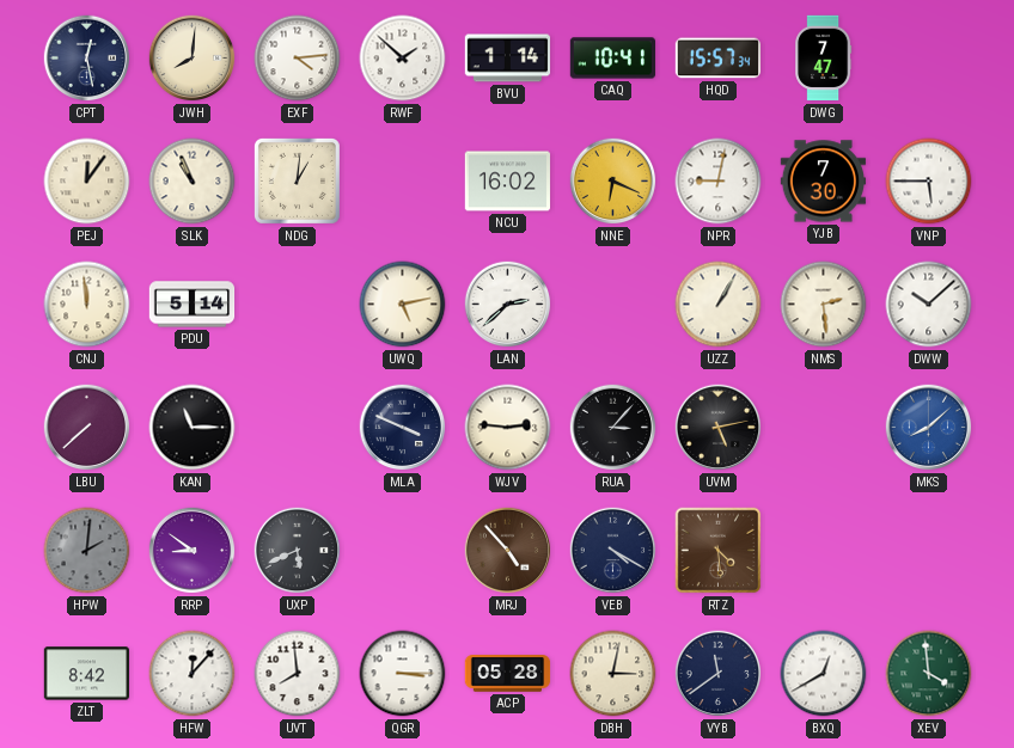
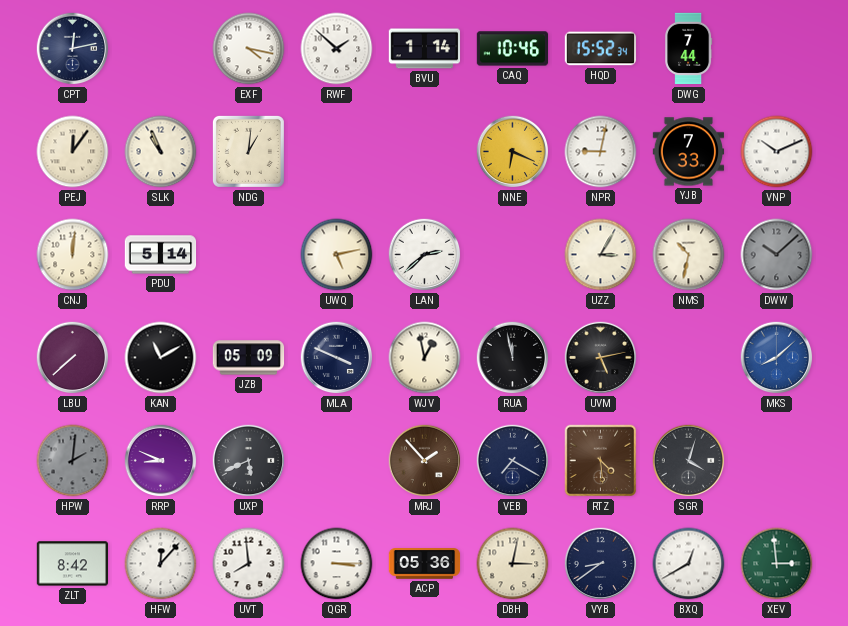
CPT: 12:28 -> 12:13
JWH: 8:01 -> none
EXF: 4:14 -> 4:17
CAQ: 10:41 -> 10:46
HQD: 15:57 -> 15:52
DWG: 7:47 -> 7:44
NCU: 16:02 -> none
YJB: 7:30 -> 7:33
VNP: 5:45 -> 10:11
CNJ: 11:59 -> 12:01
UZZ: 1:05 -> 3:05
NMS: 2:29 -> 10:32
DWW dial: white -> grey
KAN: 11:15 -> 11:10
JZB: none -> 05:09
WJV: 2:46 -> 12:58
RUA: 3:07 -> 11:58
RRP: 8:51 -> 8:49
MRJ: 4:53 -> 1:53
VEB: 4:20 -> 7:20
SGR: none -> 4:03
ACP: 05:28 -> 05:36
VYB: 11:39 -> 8:39
XEV: 3:59 -> 2:59
